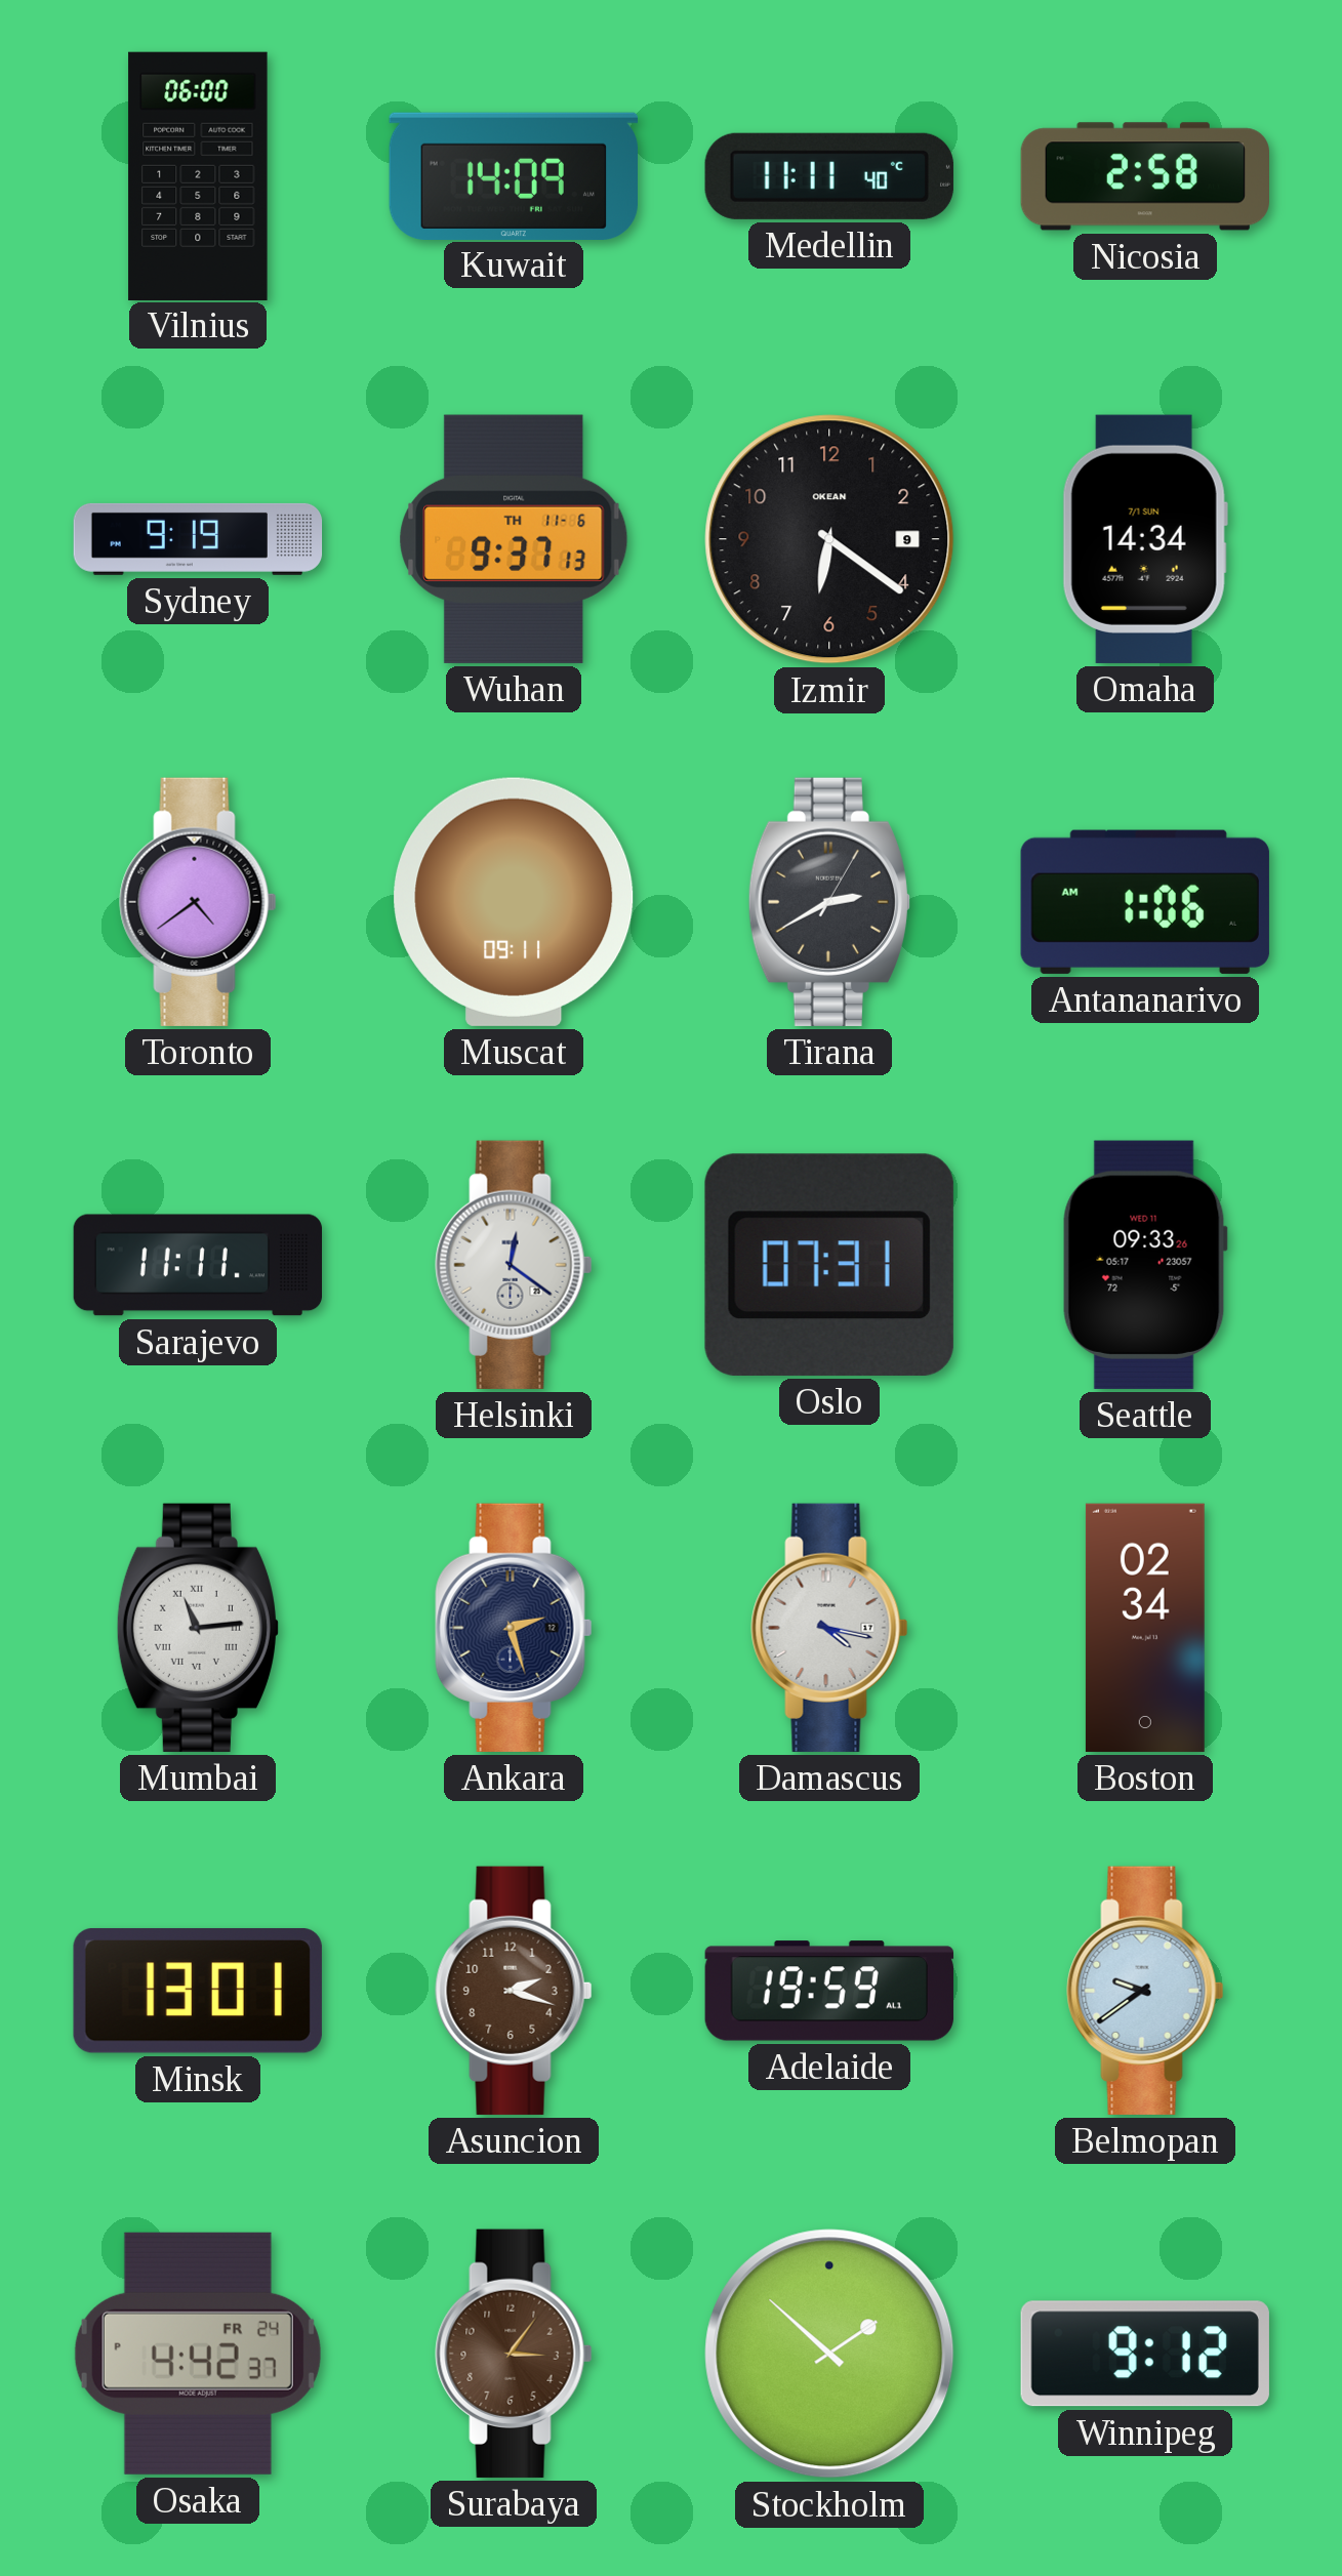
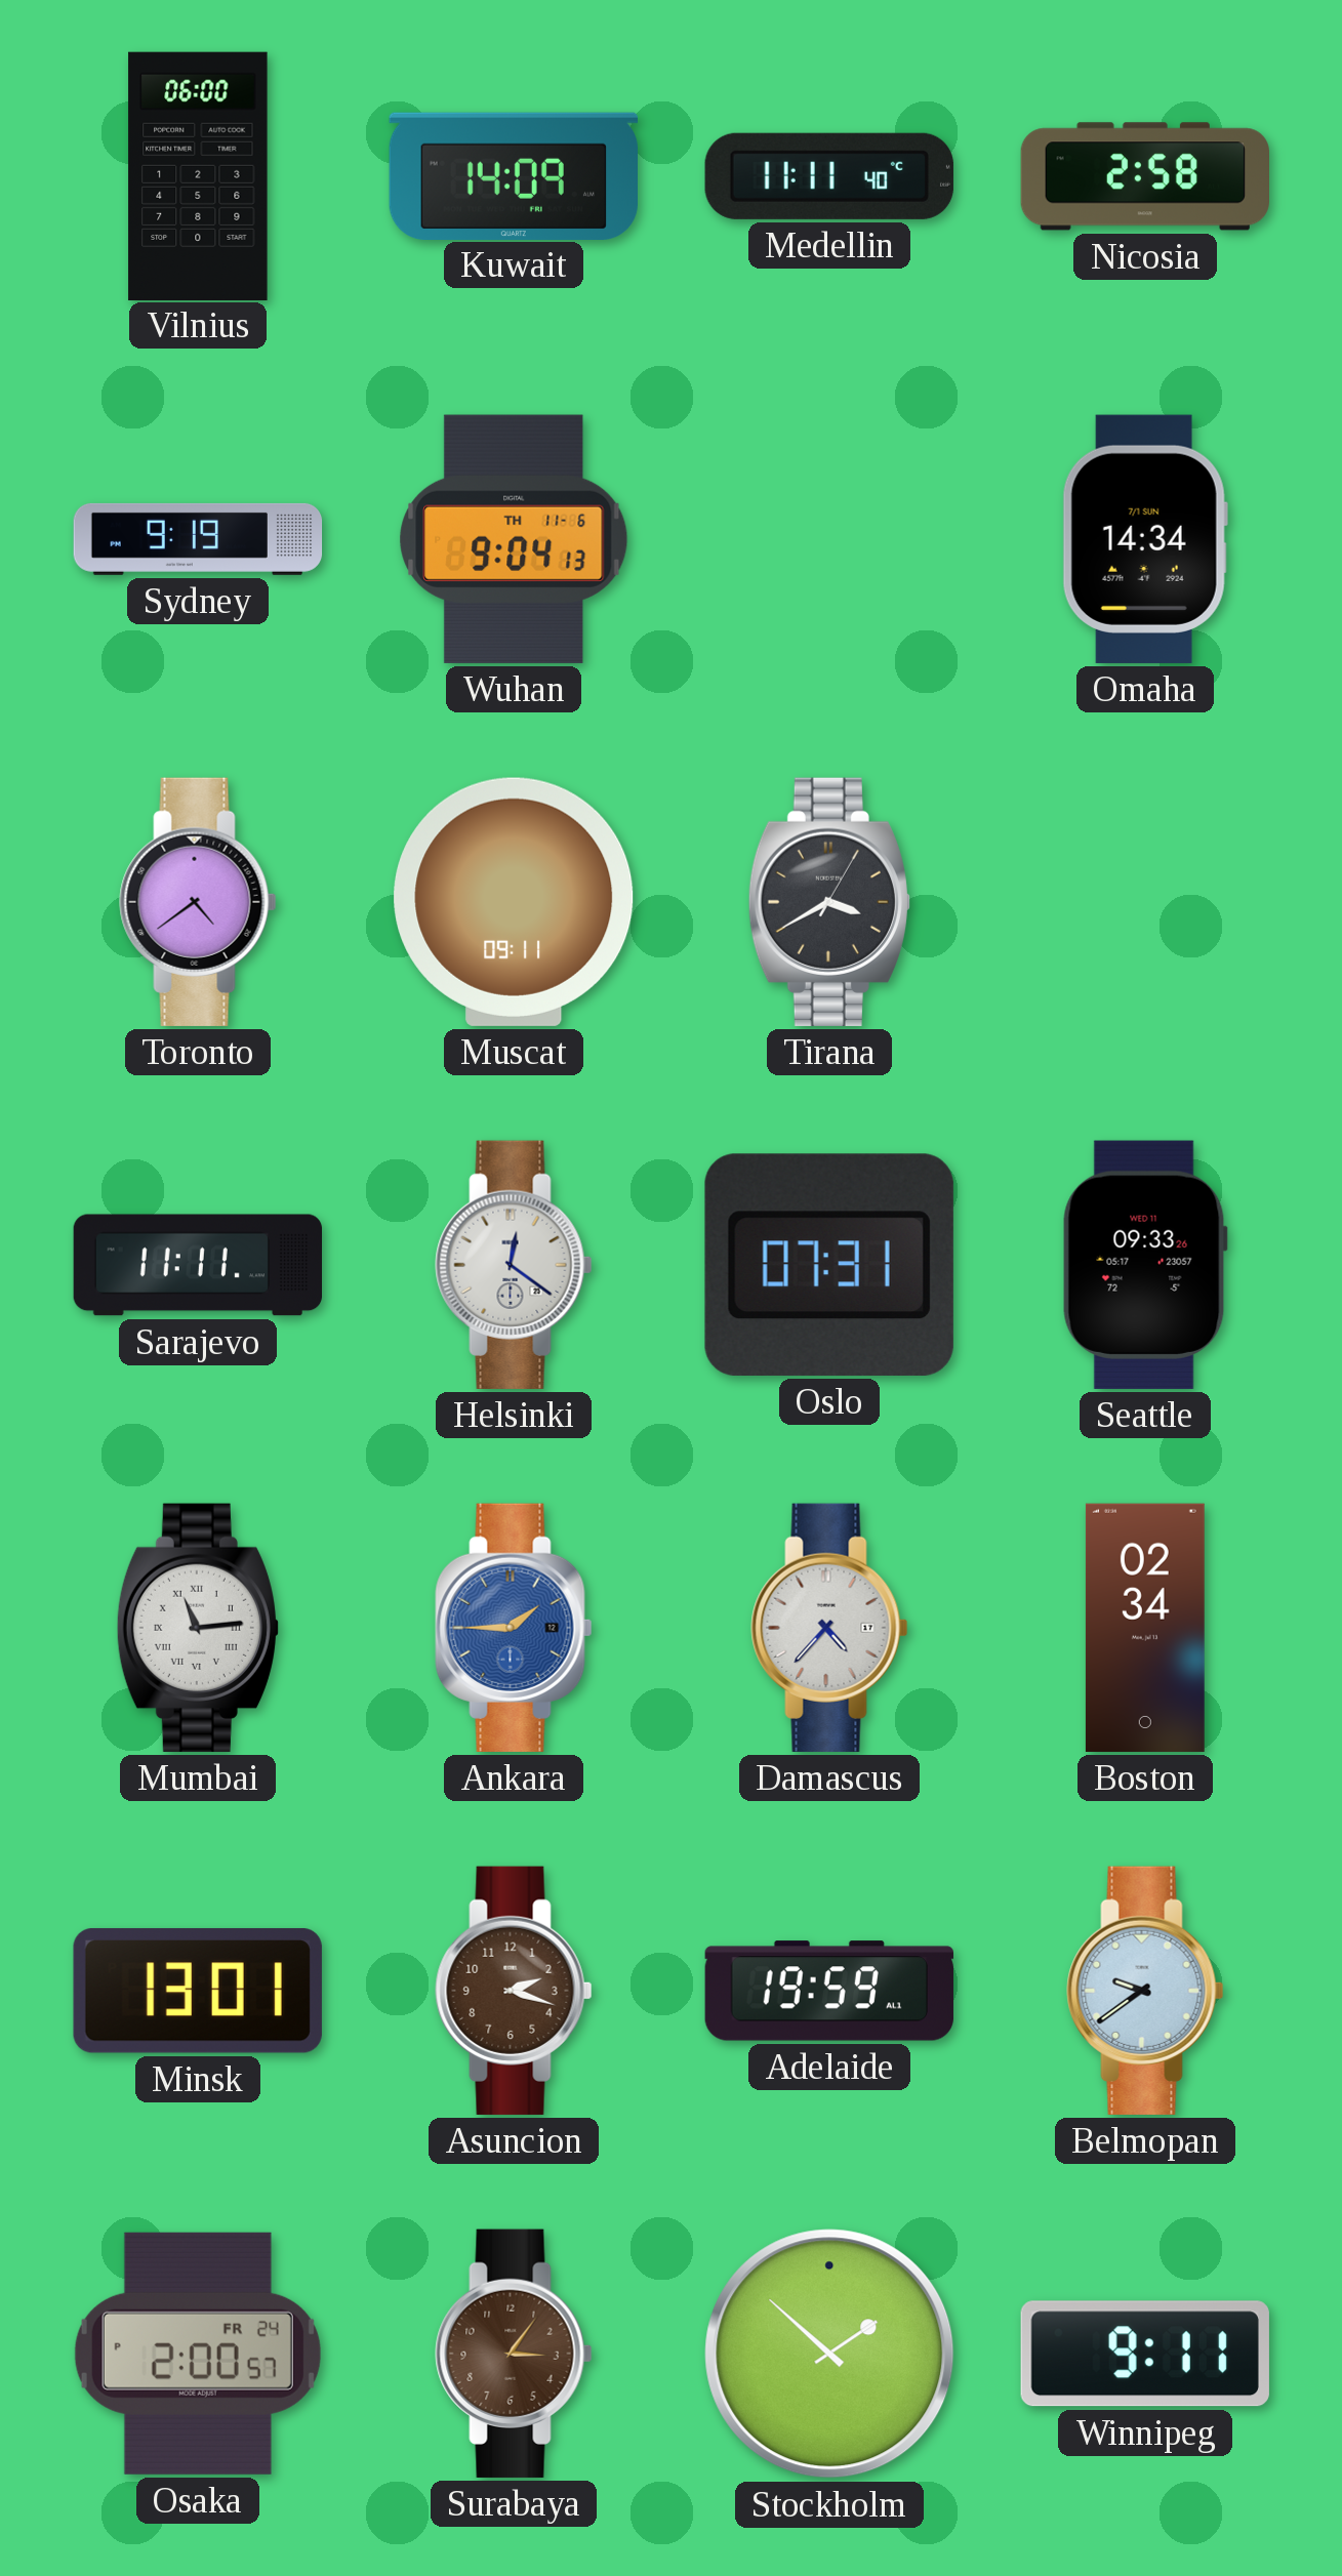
Wuhan: 9:37 -> 9:04
Izmir: 6:21 -> none
Tirana: 2:40 -> 3:40
Antananarivo: 1:06 -> none
Ankara: 2:27 -> 1:45
Ankara dial: navy -> blue
Damascus: 4:17 -> 4:37
Osaka: 4:42 -> 2:00
Winnipeg: 9:12 -> 9:11
